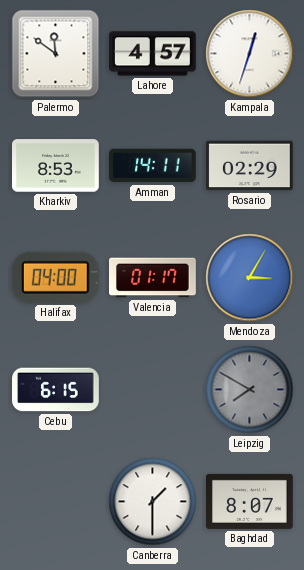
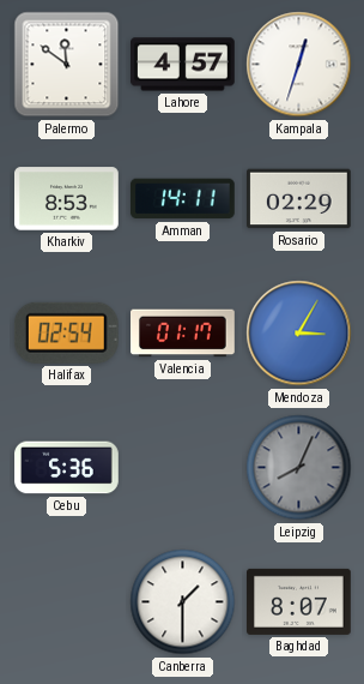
Halifax: 04:00 -> 02:54
Cebu: 6:15 -> 5:36
Leipzig: 7:50 -> 8:04
